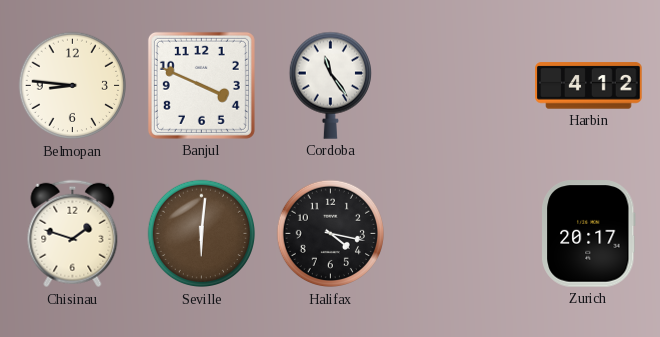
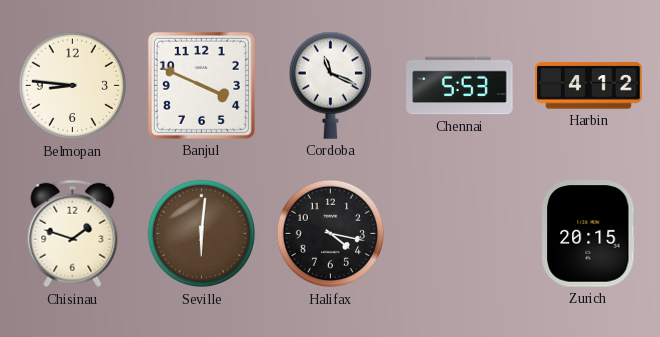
Cordoba: 11:24 -> 11:19
Chennai: none -> 5:53
Zurich: 20:17 -> 20:15
